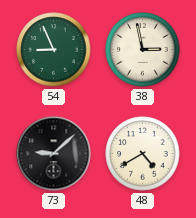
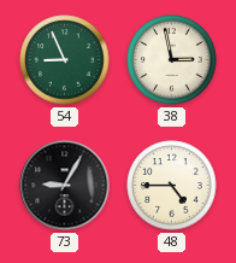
73: 9:08 -> 9:05
48: 4:40 -> 4:45
